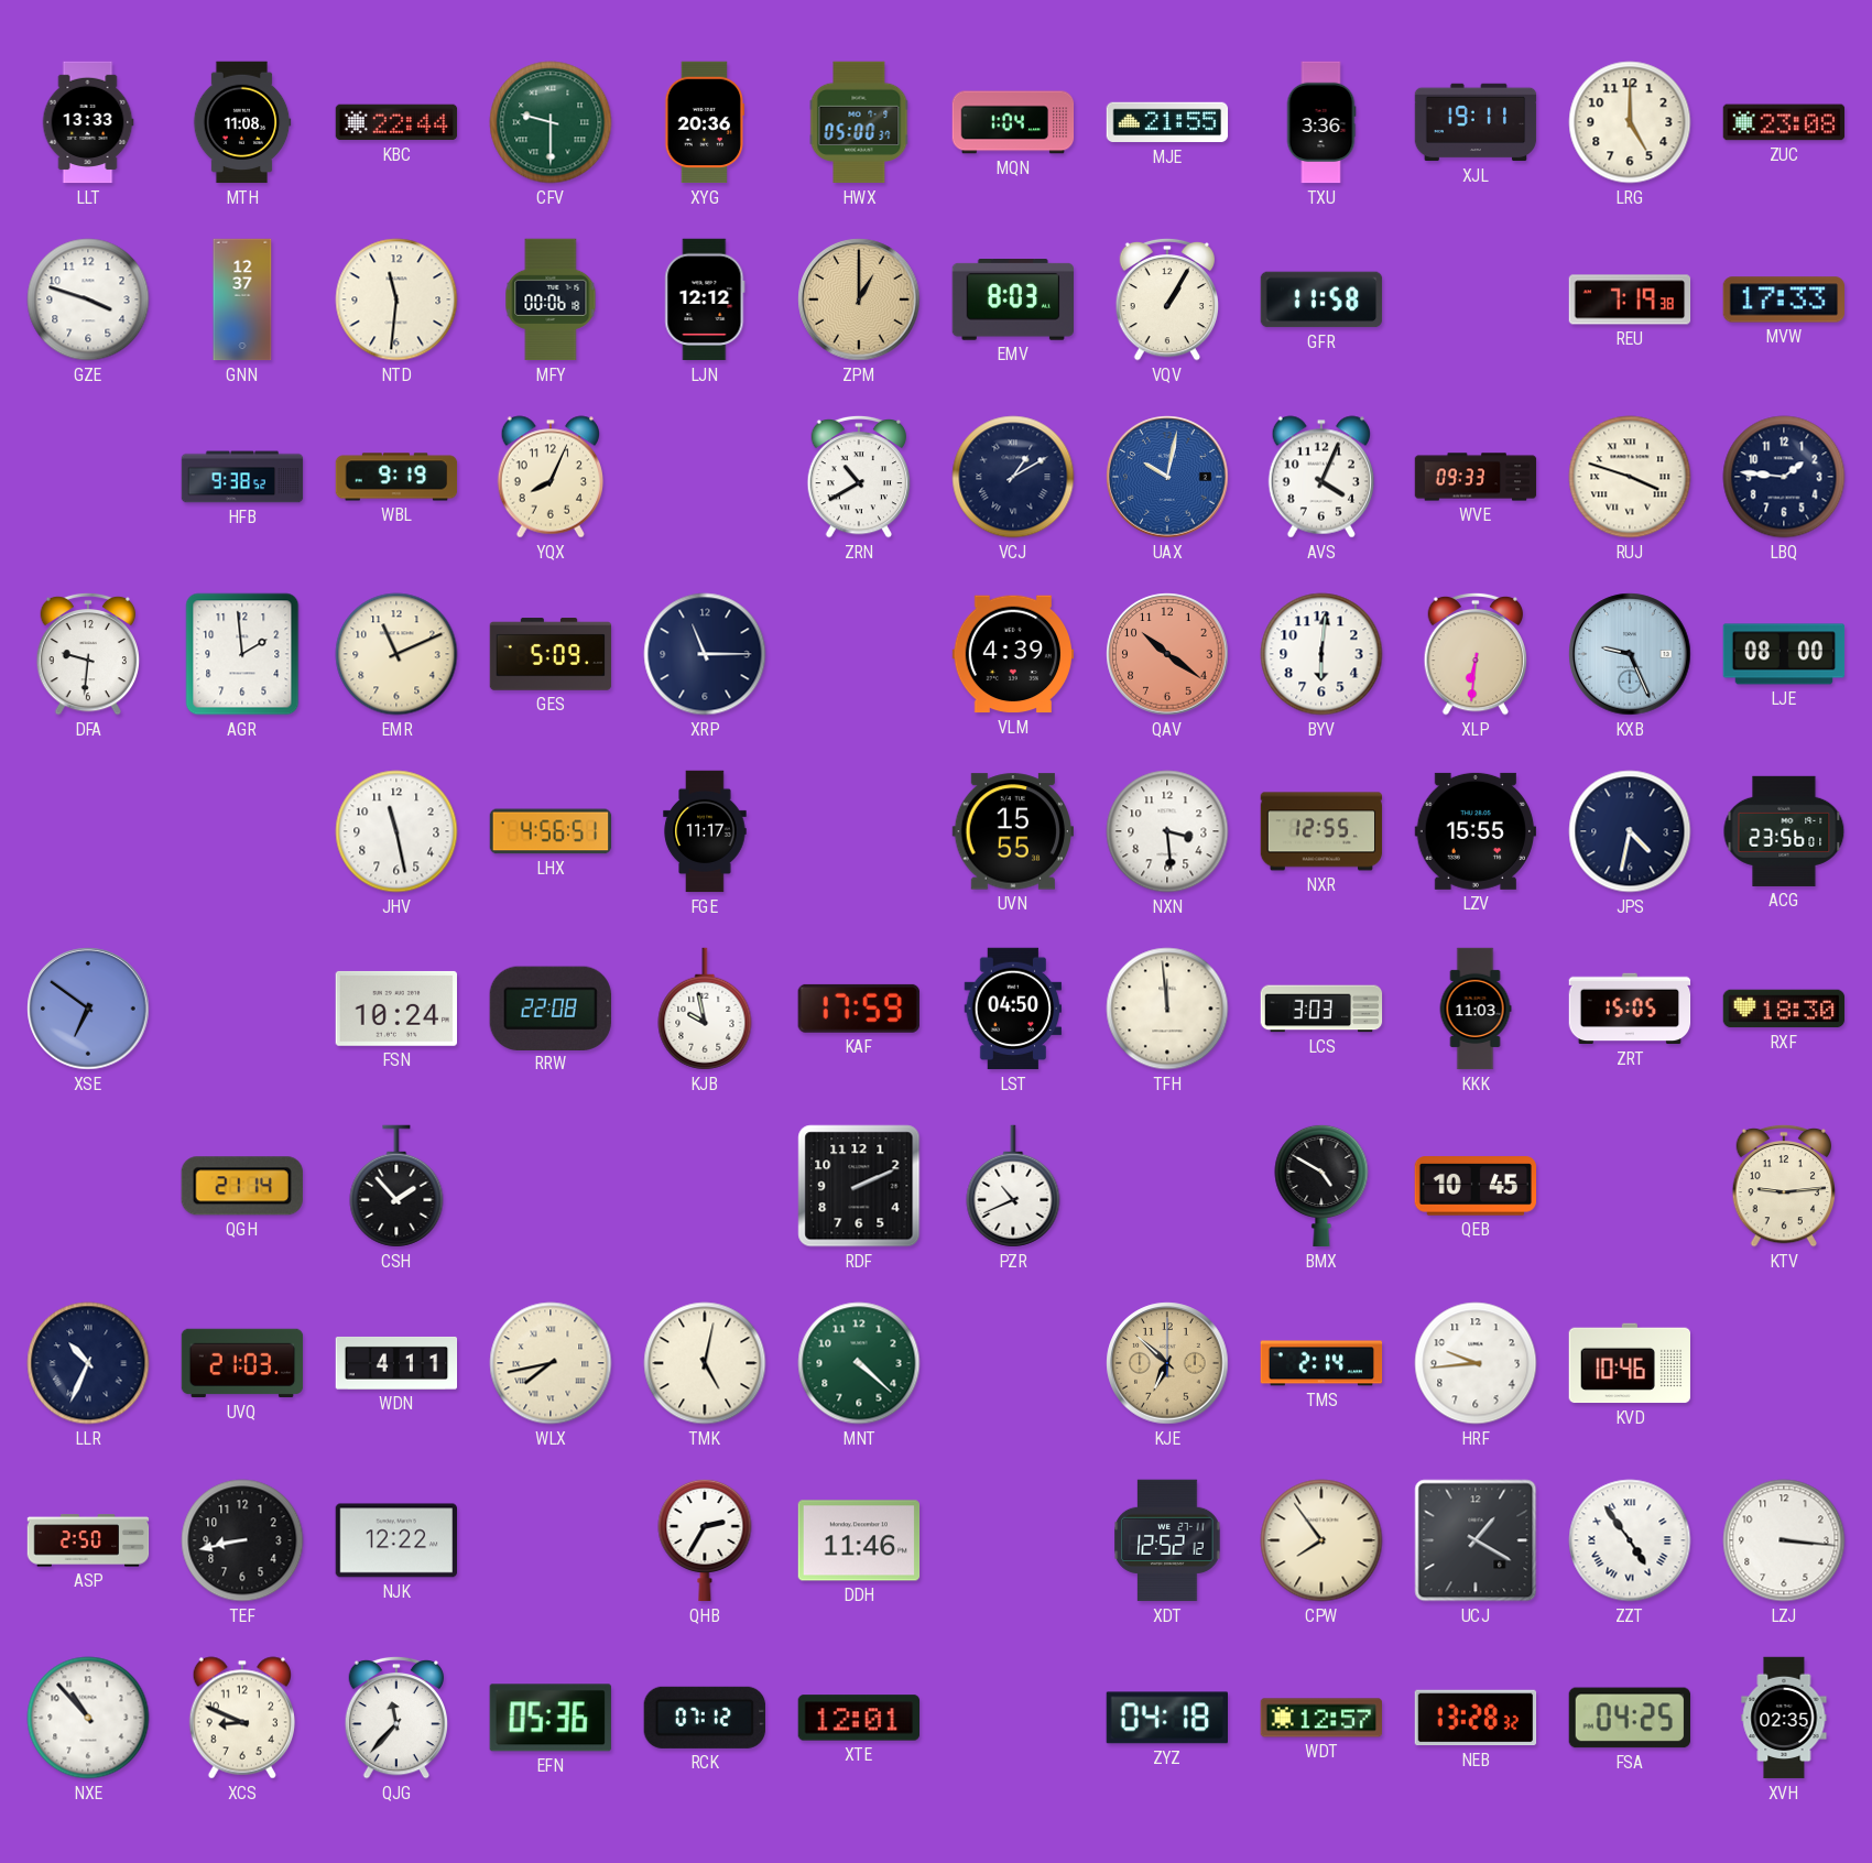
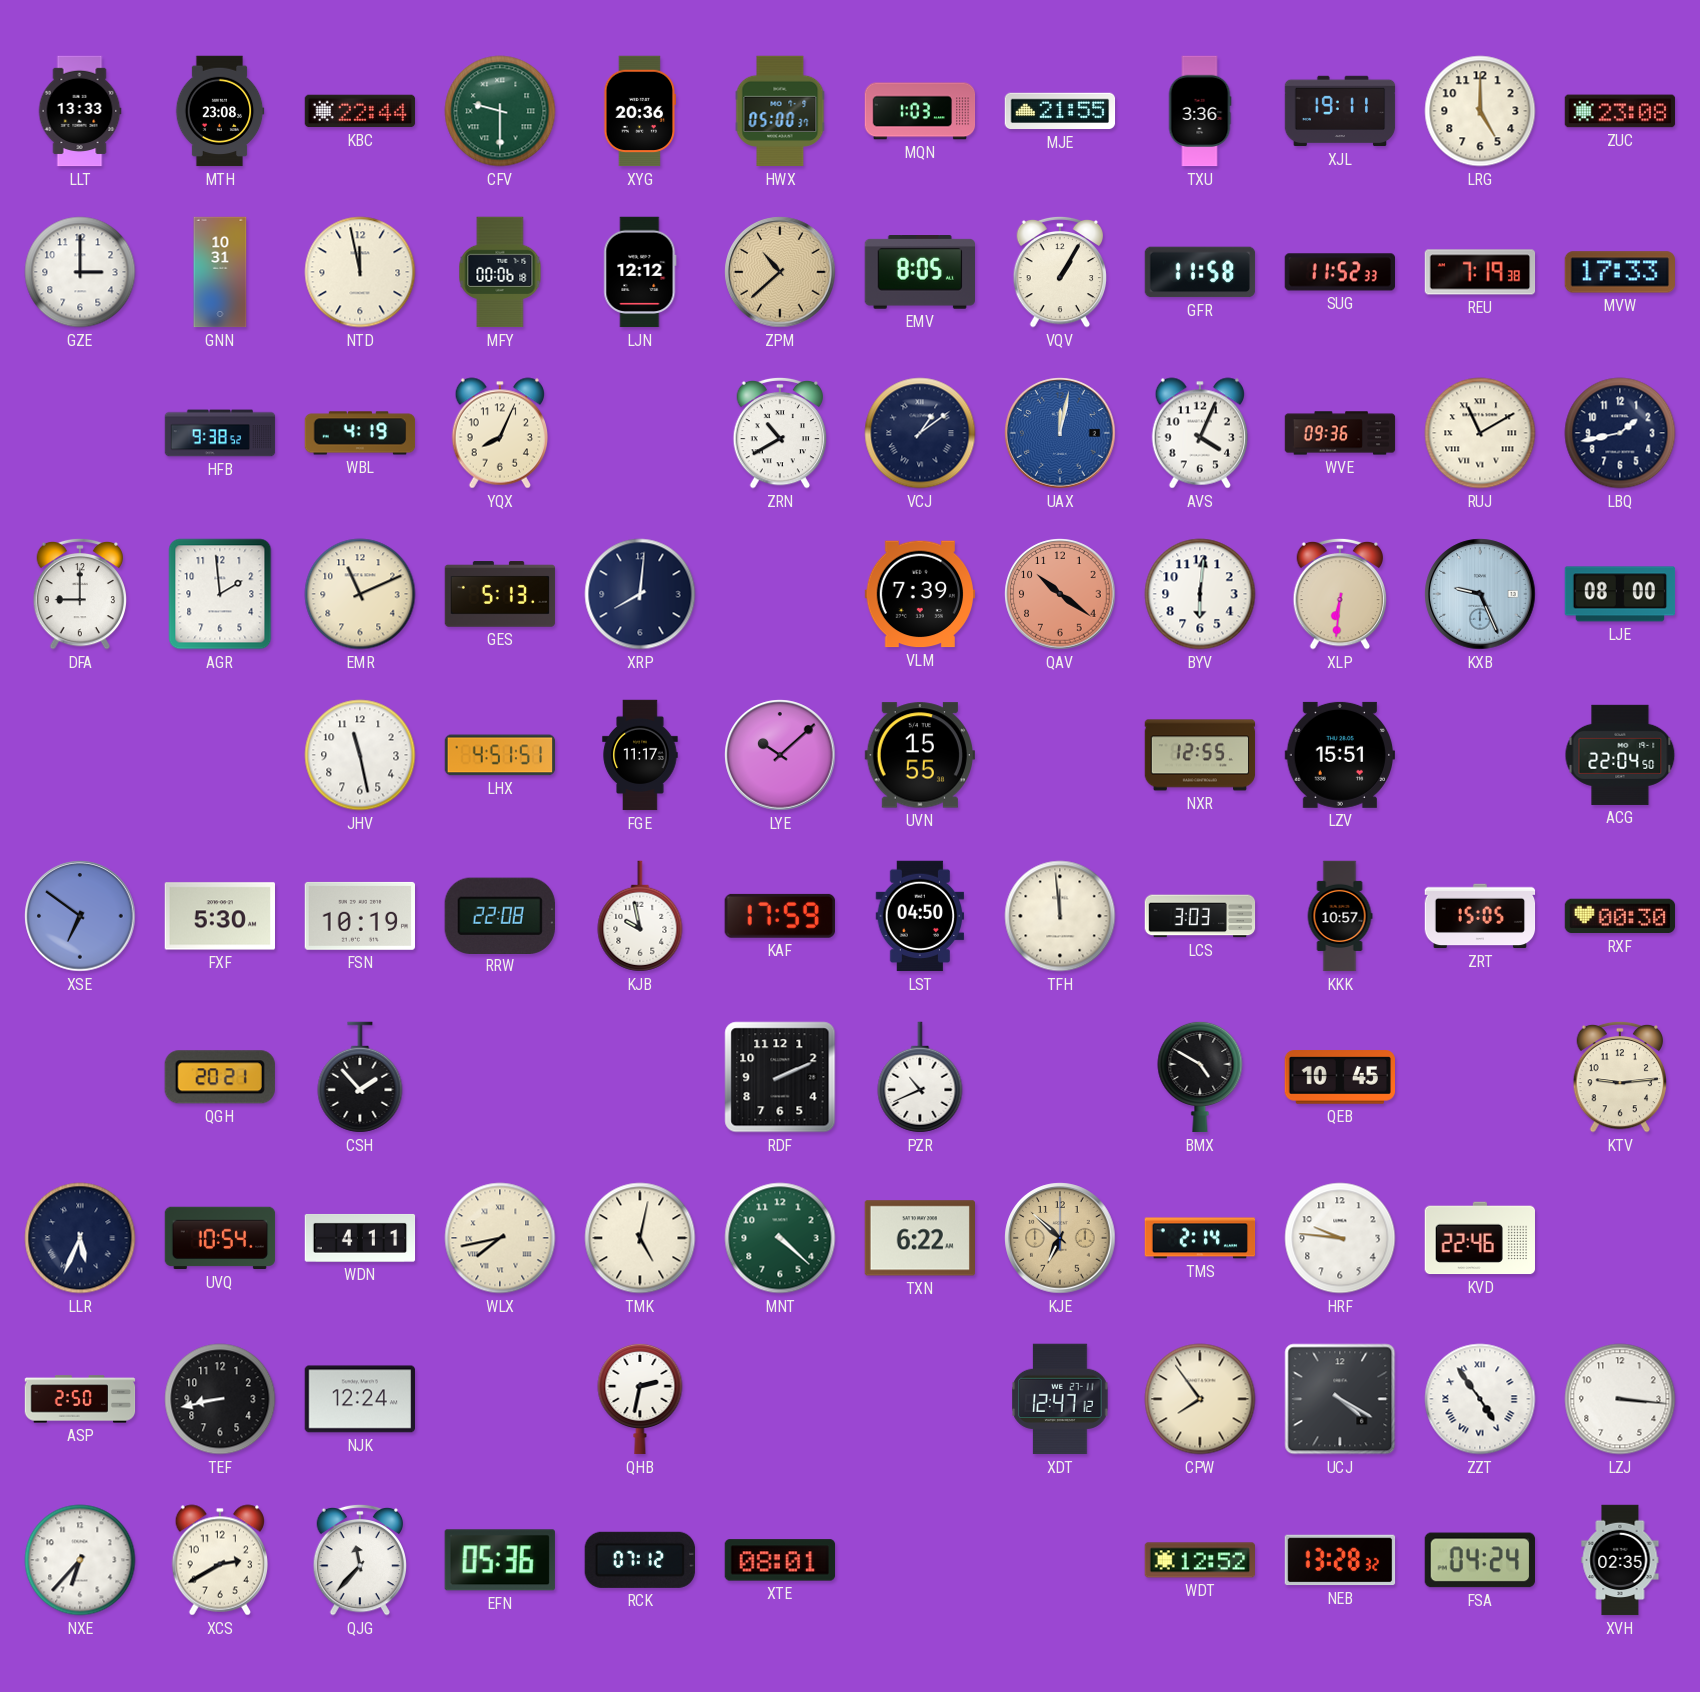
MTH: 11:08 -> 23:08
MQN: 1:04 -> 1:03
GZE: 3:48 -> 3:00
GNN: 12:37 -> 10:31
NTD: 11:31 -> 11:58
ZPM: 1:00 -> 10:38
EMV: 8:03 -> 8:05
SUG: none -> 11:52
WBL: 9:19 -> 4:19
VCJ: 1:10 -> 1:09
UAX: 10:02 -> 12:02
WVE: 09:33 -> 09:36
RUJ: 3:48 -> 11:10
LBQ: 1:46 -> 1:43
DFA: 9:31 -> 9:00
GES: 5:09 -> 5:13
XRP: 11:15 -> 8:01
VLM: 4:39 -> 7:39
LHX: 4:56 -> 4:51
LYE: none -> 10:08
NXN: 3:29 -> none
LZV: 15:55 -> 15:51
JPS: 4:32 -> none
ACG: 23:56 -> 22:04
FXF: none -> 5:30
FSN: 10:24 -> 10:19
KKK: 11:03 -> 10:57
RXF: 18:30 -> 00:30
QGH: 21:14 -> 20:21
LLR: 10:34 -> 5:34
UVQ: 21:03 -> 10:54
TXN: none -> 6:22
HRF: 9:44 -> 9:46
KVD: 10:46 -> 22:46
NJK: 12:22 -> 12:24
QHB: 2:35 -> 2:32
DDH: 11:46 -> none
XDT: 12:52 -> 12:47
UCJ: 1:20 -> 4:20
NXE: 10:53 -> 6:37
XCS: 8:49 -> 2:40
XTE: 12:01 -> 08:01
ZYZ: 04:18 -> none
WDT: 12:57 -> 12:52
FSA: 04:25 -> 04:24
